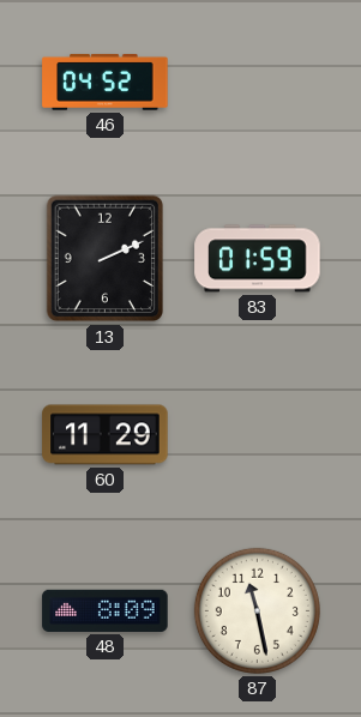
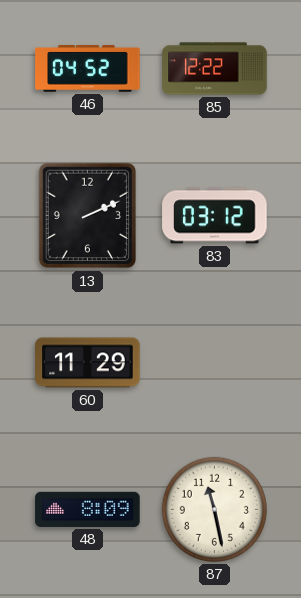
85: none -> 12:22
83: 01:59 -> 03:12
